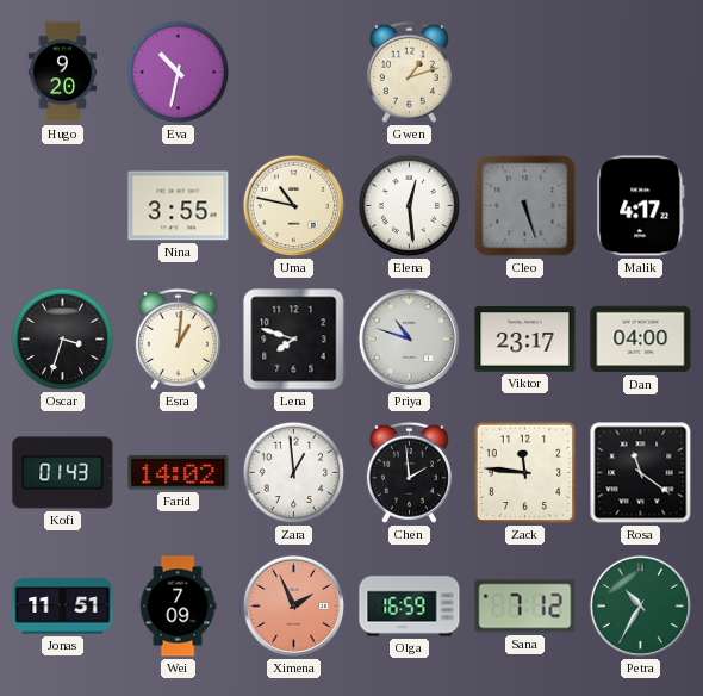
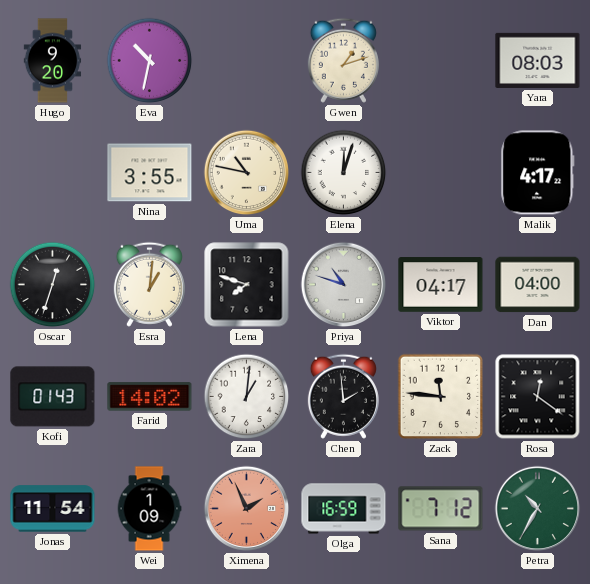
Yara: none -> 08:03
Elena: 12:29 -> 12:03
Cleo: 5:27 -> none
Oscar: 3:33 -> 12:33
Viktor: 23:17 -> 04:17
Zara: 12:59 -> 1:01
Rosa: 11:21 -> 12:21
Jonas: 11:51 -> 11:54
Wei: 7:09 -> 1:09
